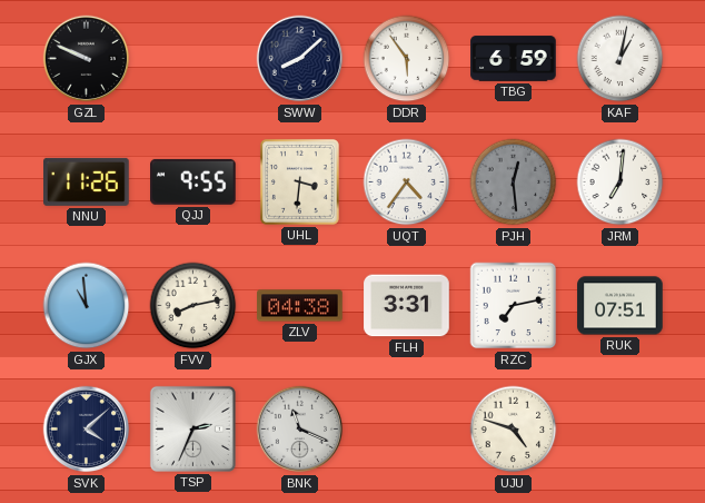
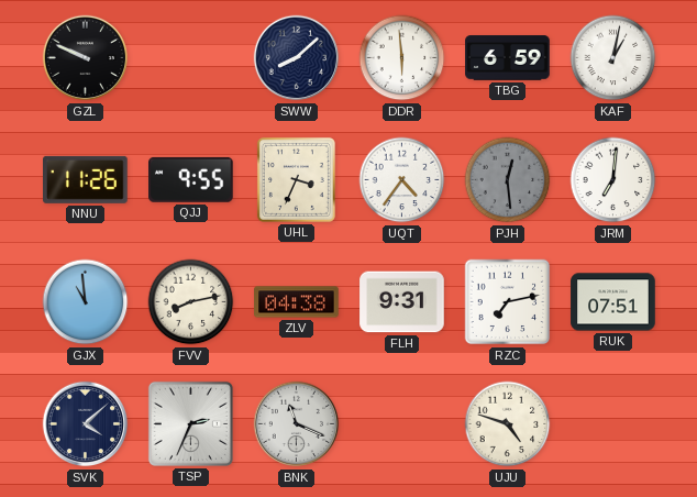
DDR: 5:54 -> 5:59
UHL: 3:31 -> 3:34
FLH: 3:31 -> 9:31
